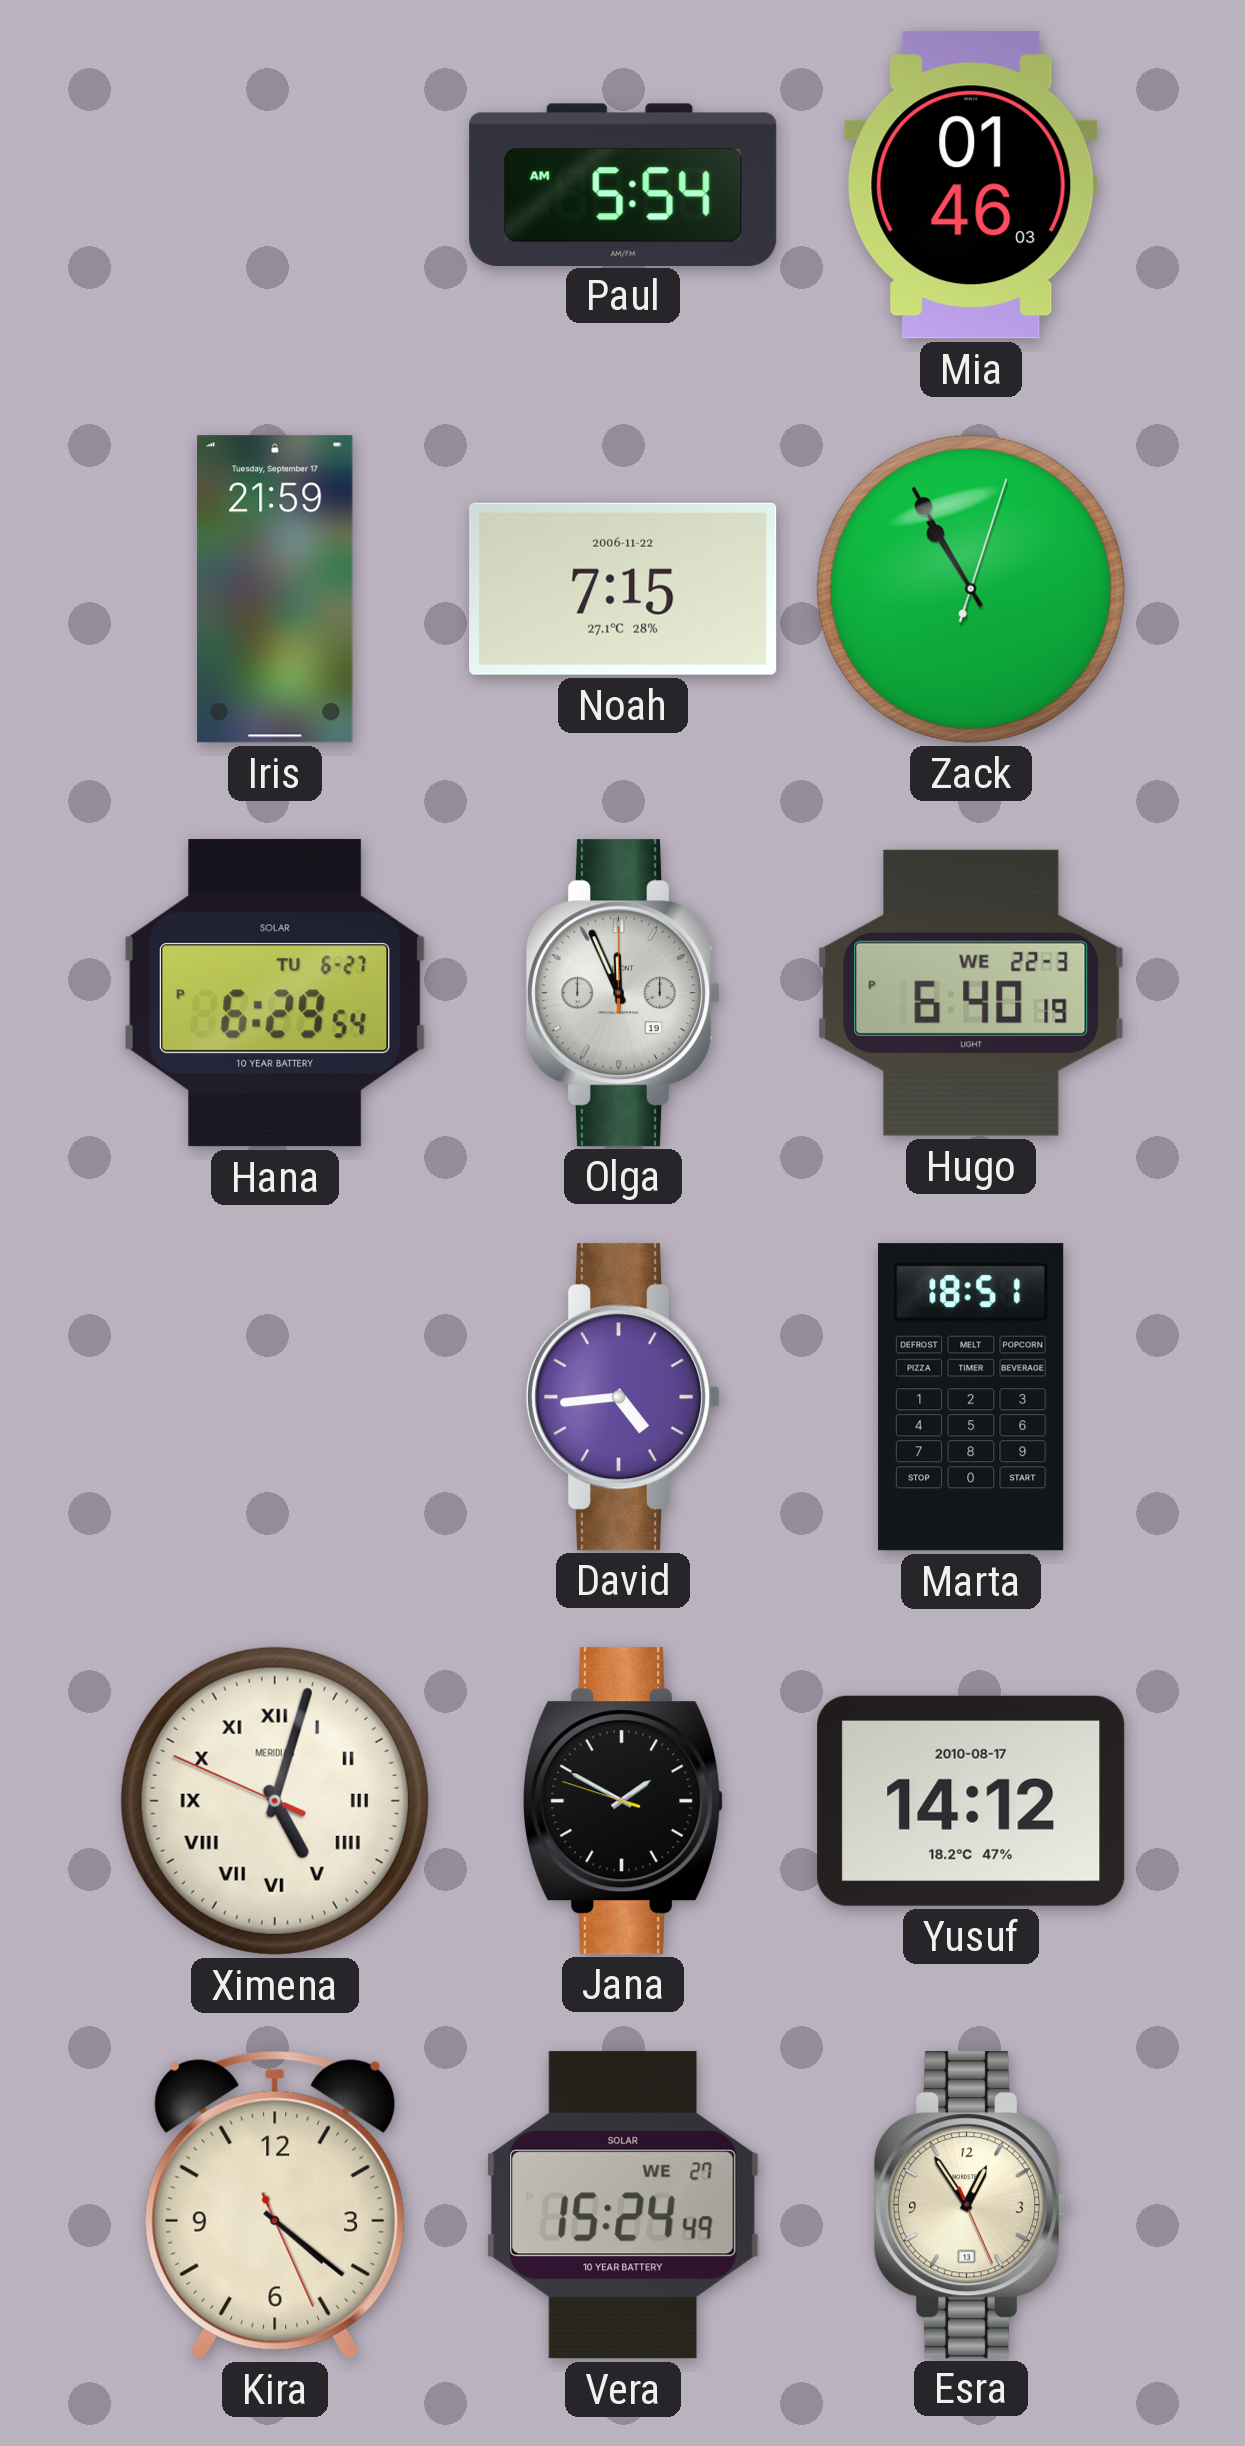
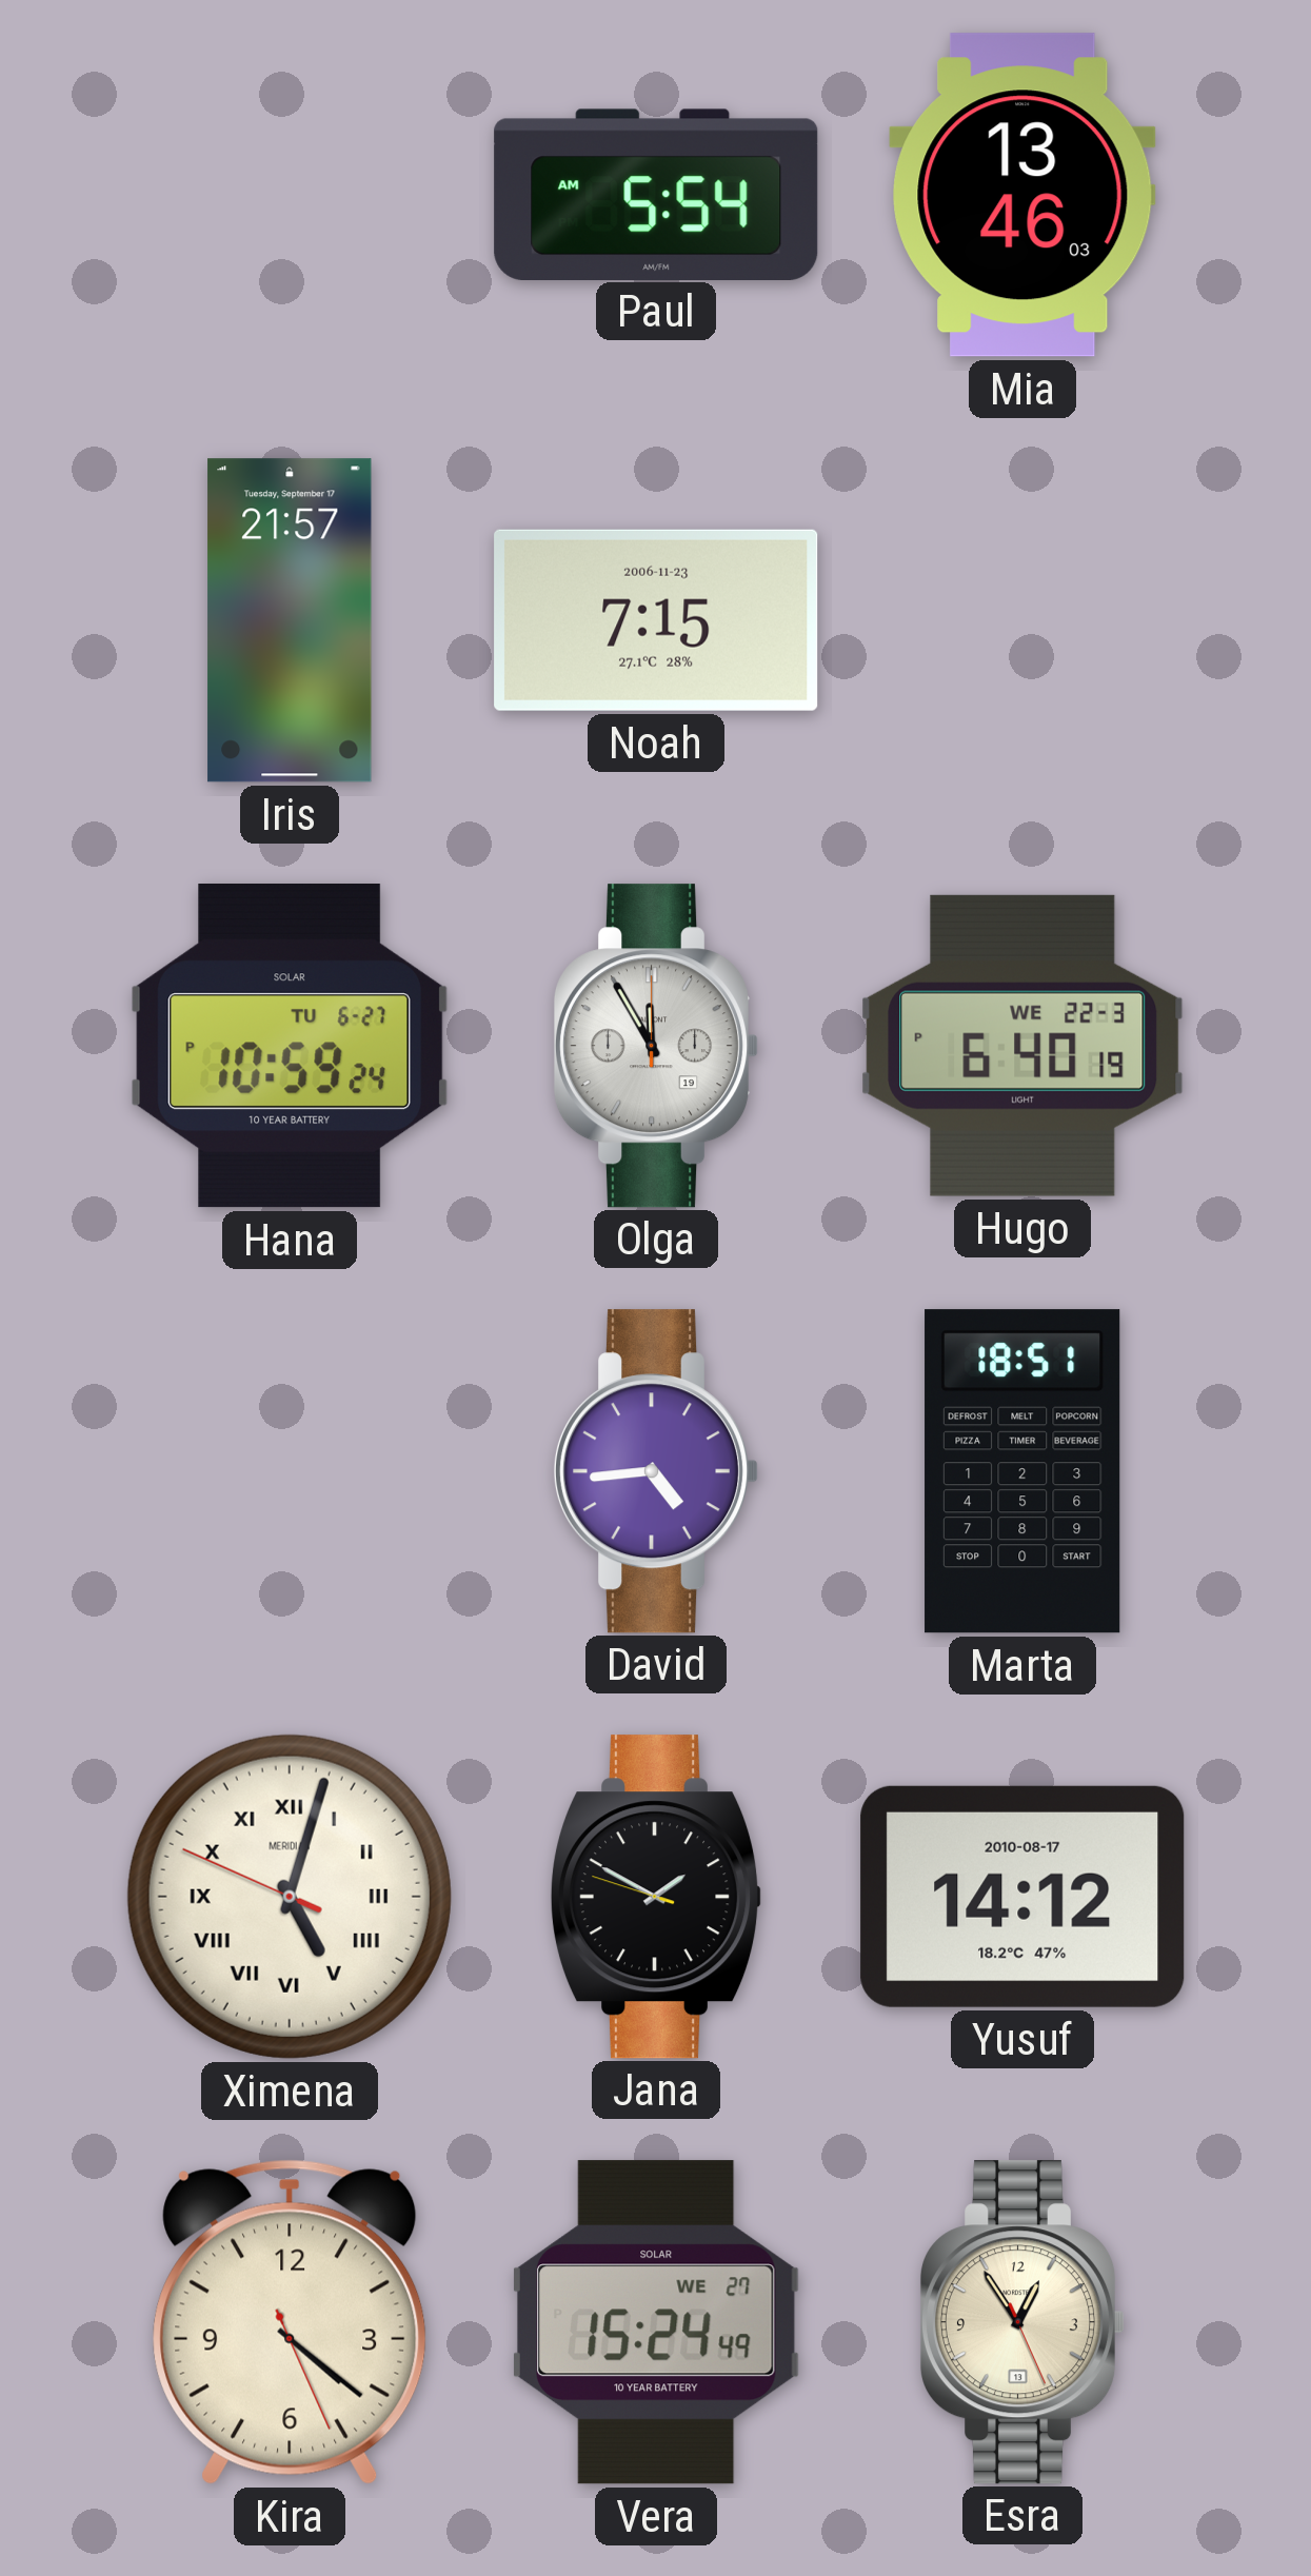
Mia: 01:46 -> 13:46
Iris: 21:59 -> 21:57
Noah date: 2006-11-22 -> 2006-11-23
Zack: 10:55 -> none
Hana: 6:29 -> 10:59
Olga: 11:56 -> 11:55
